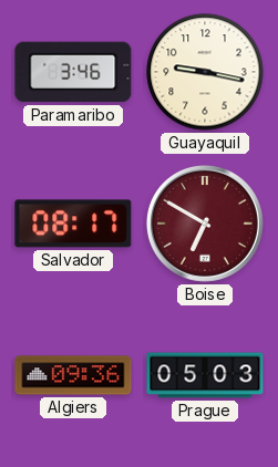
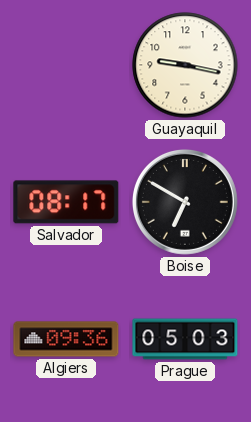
Paramaribo: 3:46 -> none
Boise dial: burgundy -> black
